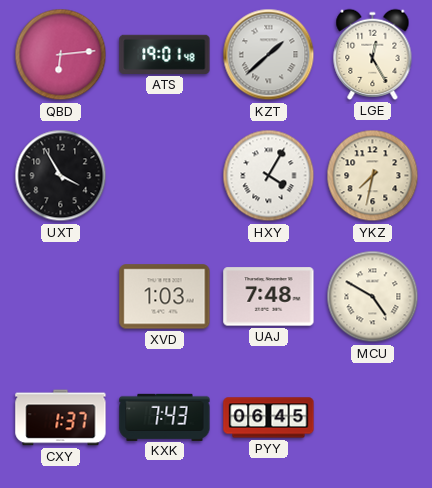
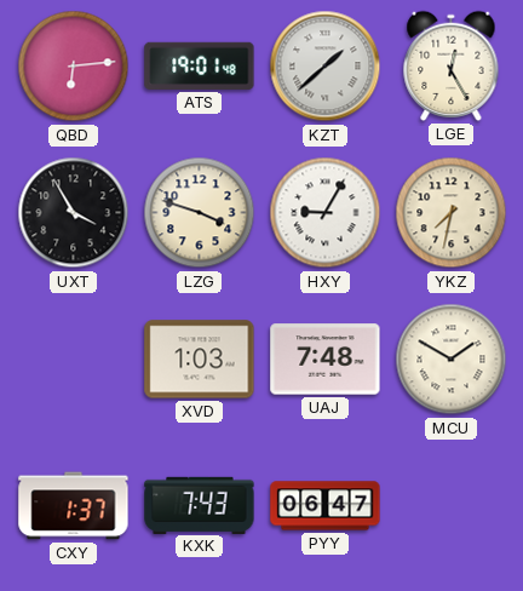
LZG: none -> 3:48
HXY: 4:05 -> 9:05
MCU: 4:50 -> 1:50
PYY: 06:45 -> 06:47
